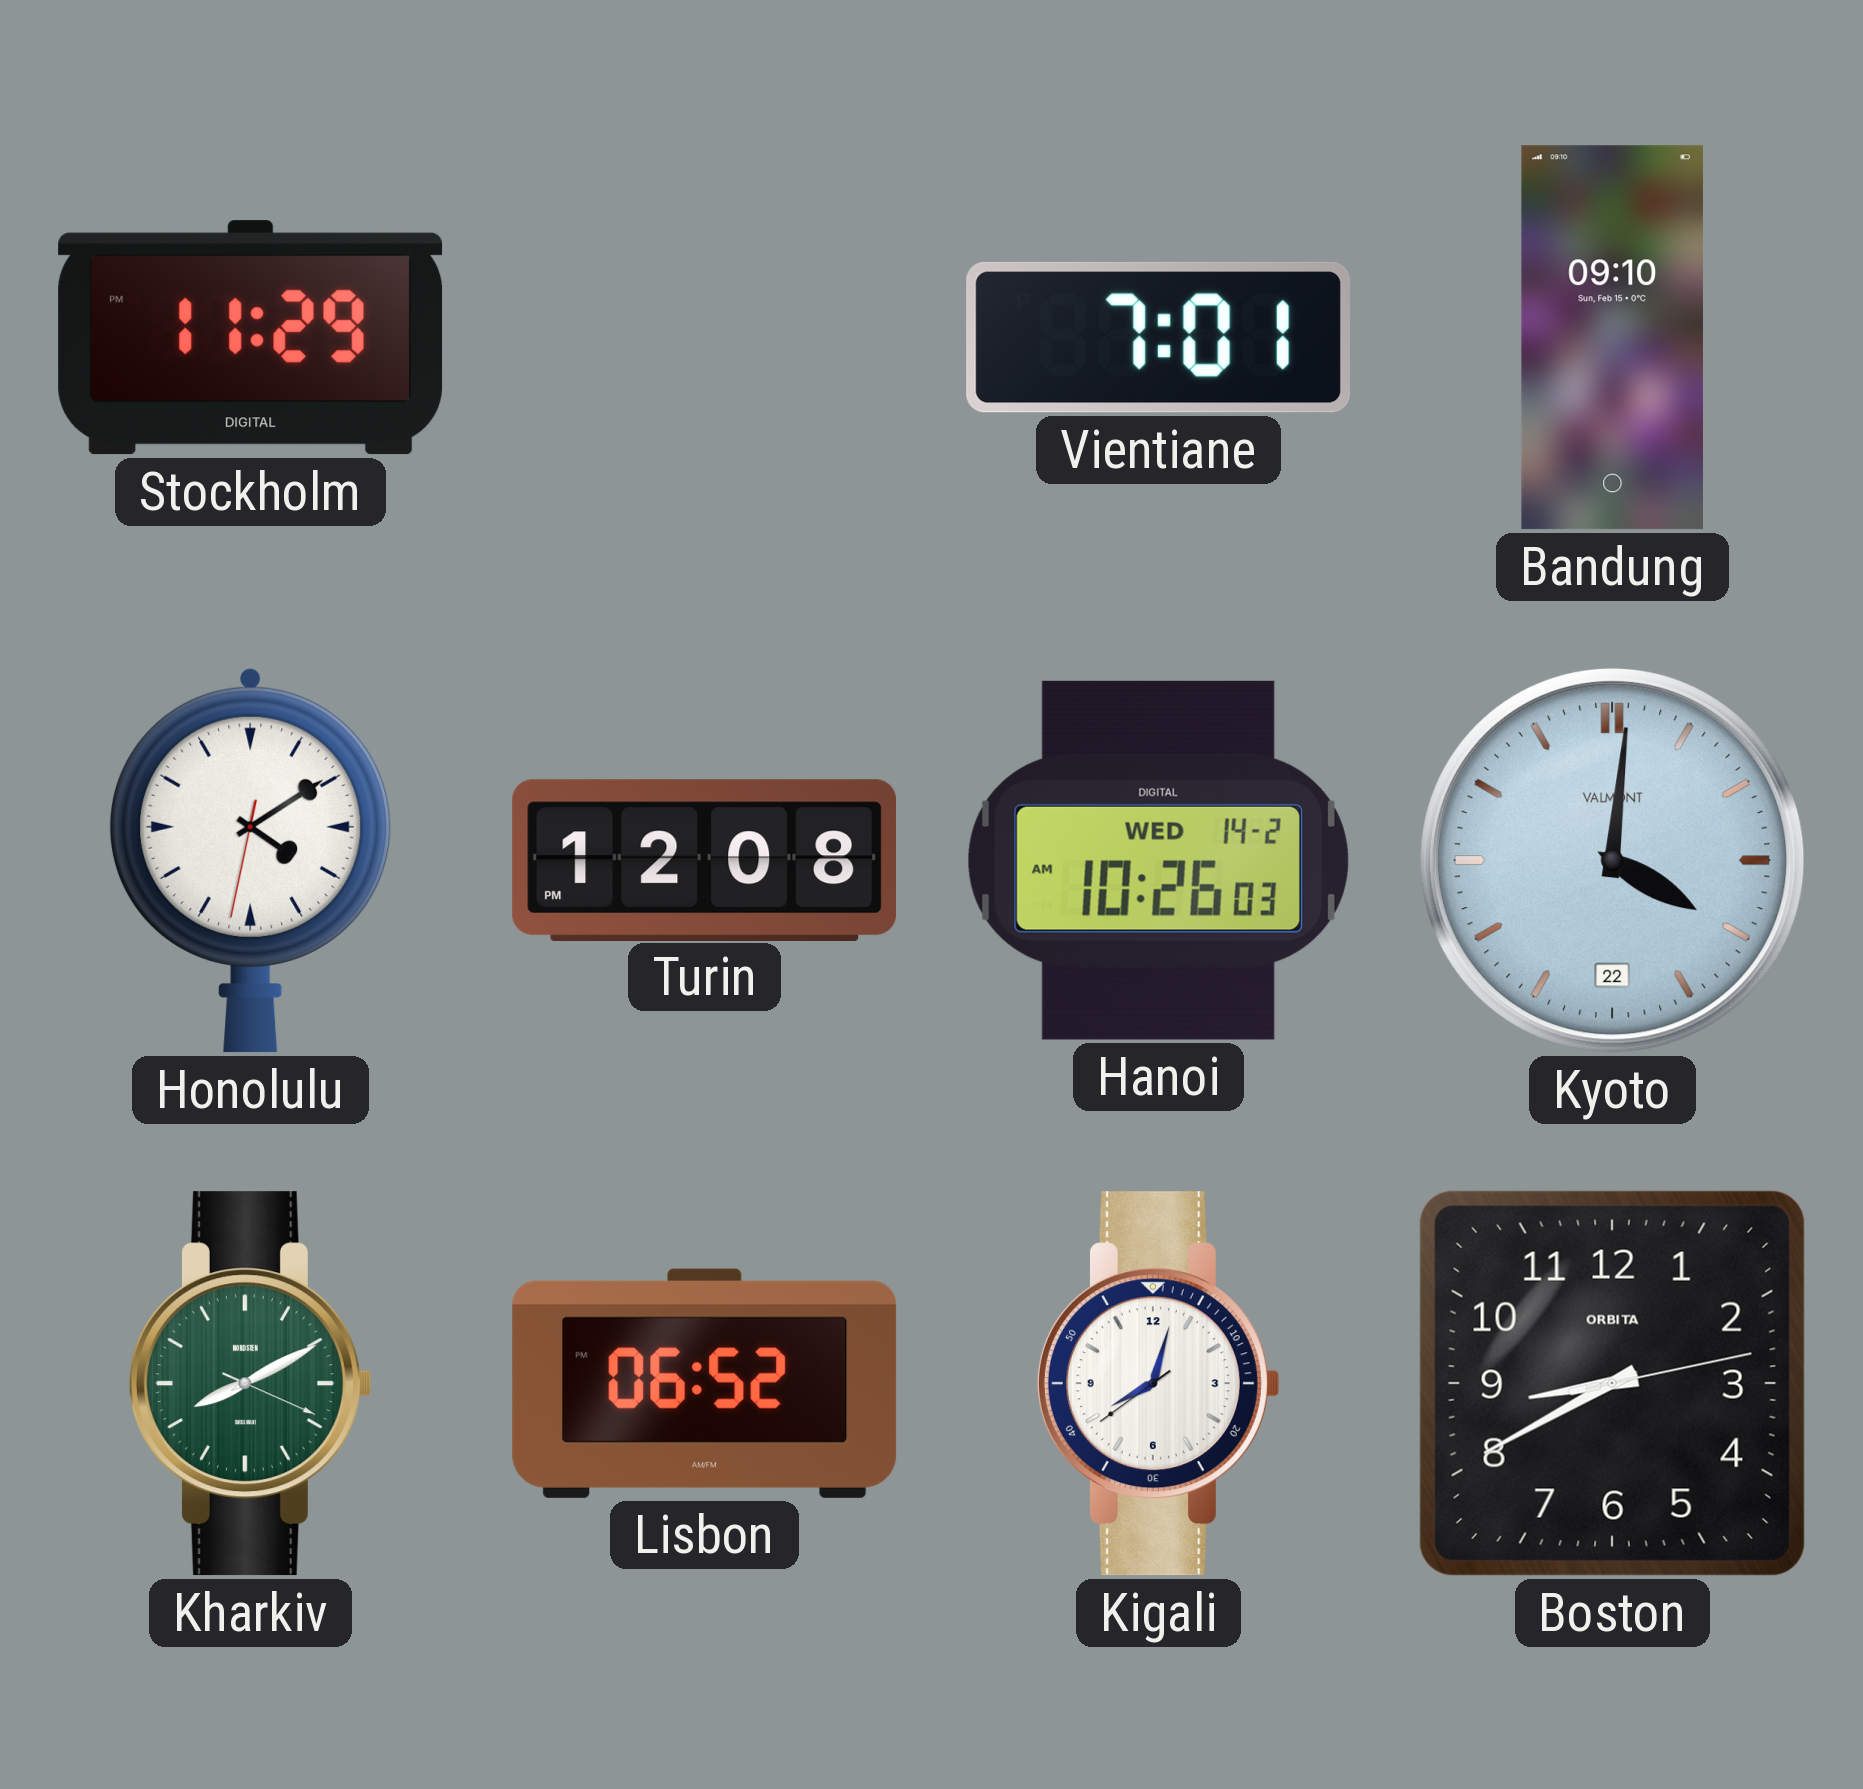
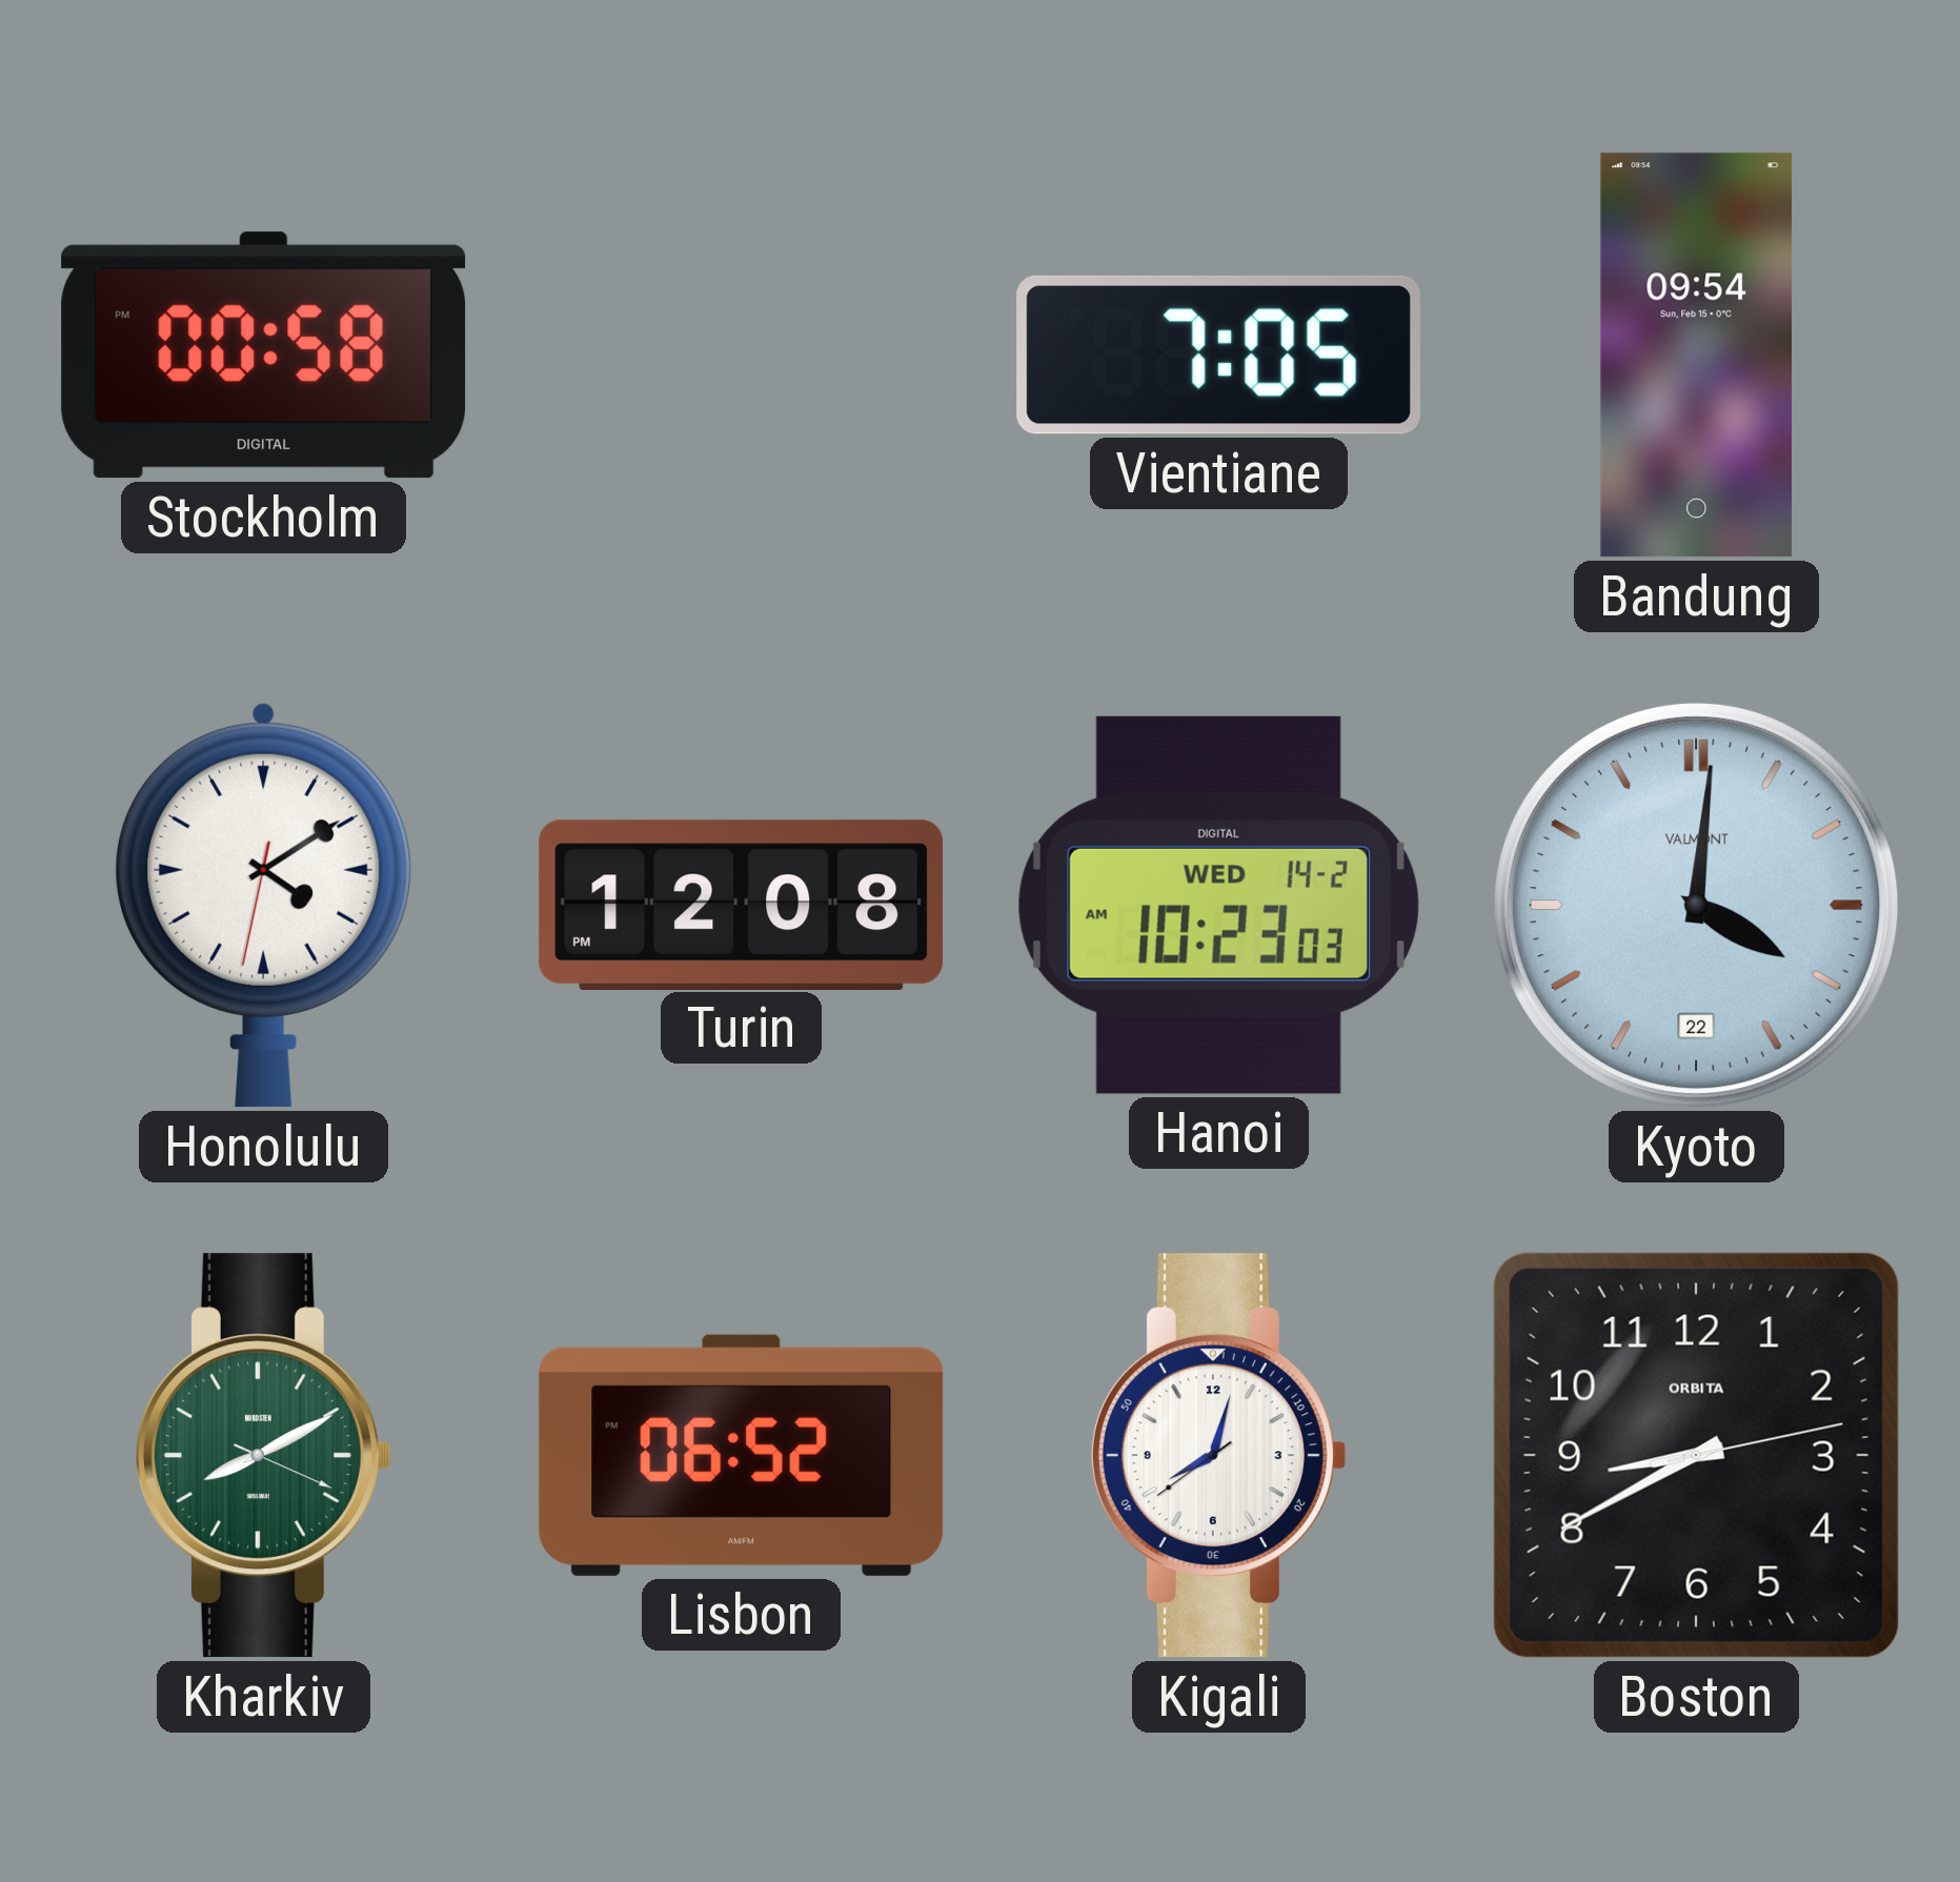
Stockholm: 11:29 -> 00:58
Vientiane: 7:01 -> 7:05
Bandung: 09:10 -> 09:54
Hanoi: 10:26 -> 10:23
